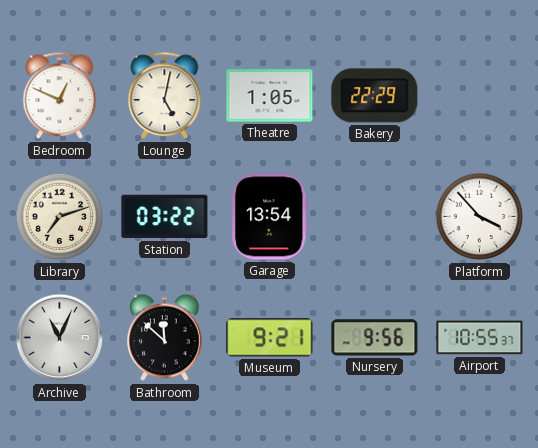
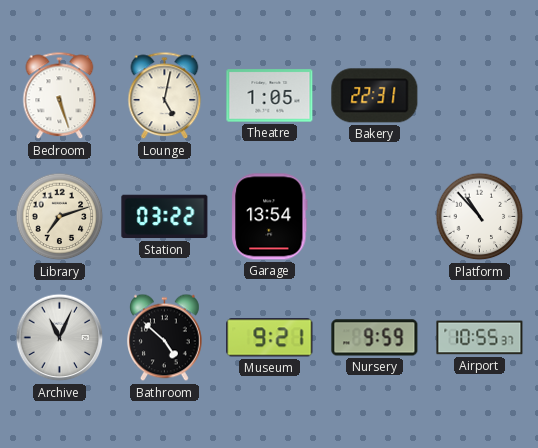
Bedroom: 12:49 -> 5:27
Bakery: 22:29 -> 22:31
Platform: 3:53 -> 10:53
Bathroom: 11:52 -> 4:52
Nursery: 9:56 -> 9:59
